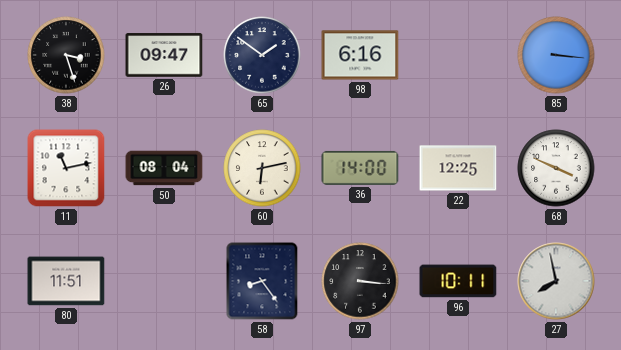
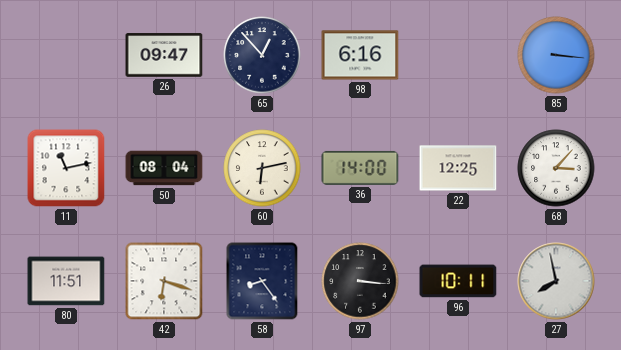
38: 3:27 -> none
65: 1:51 -> 12:53
68: 3:49 -> 3:07
42: none -> 6:18
